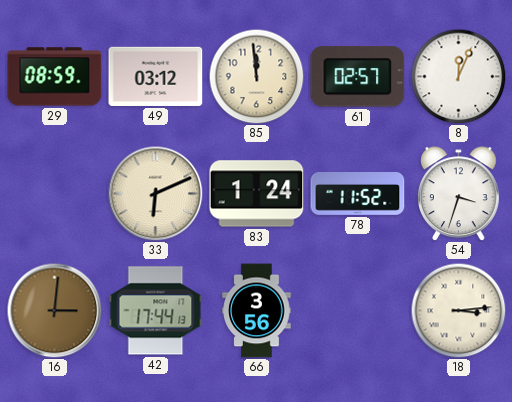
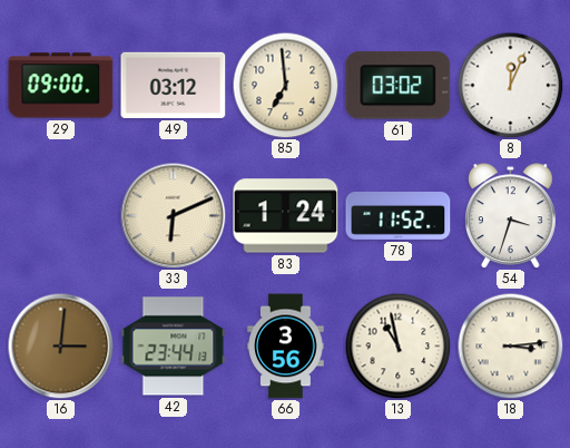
29: 08:59 -> 09:00
85: 11:59 -> 6:59
61: 02:57 -> 03:02
42: 17:44 -> 23:44
13: none -> 10:58
